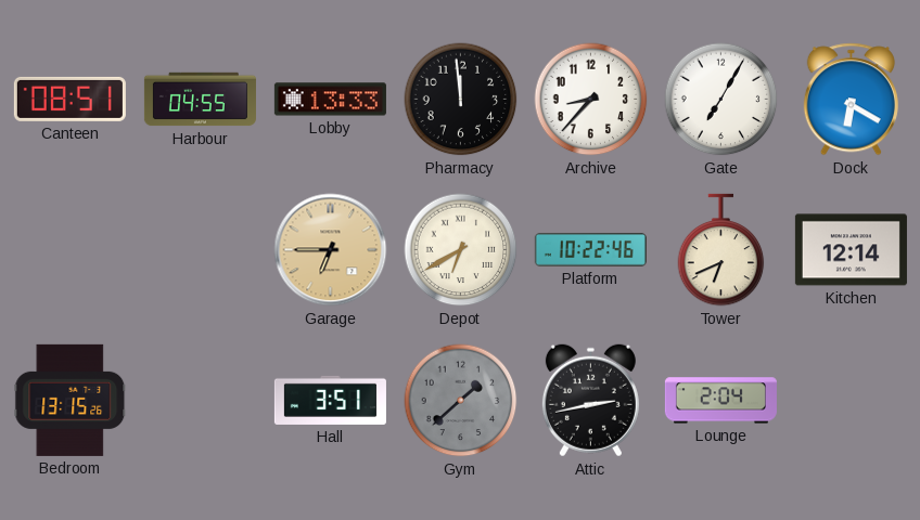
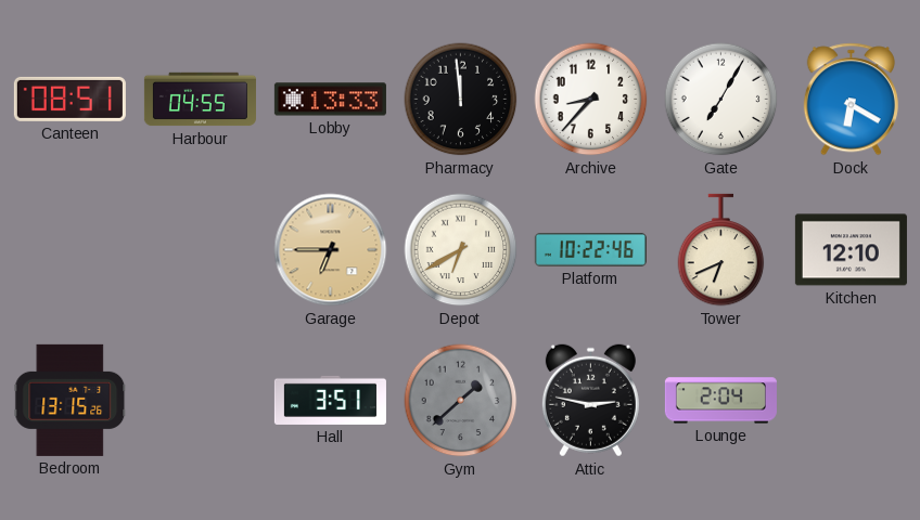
Kitchen: 12:14 -> 12:10
Attic: 2:43 -> 2:47
